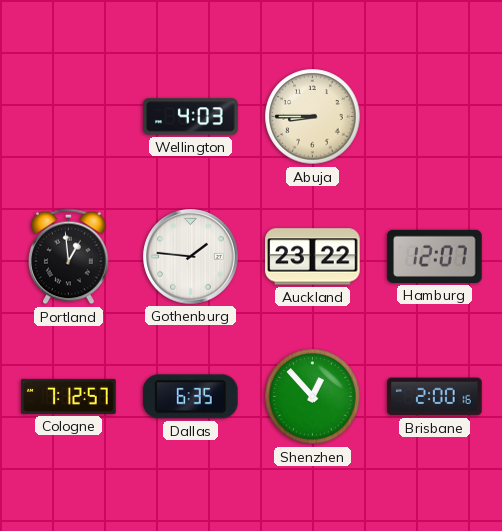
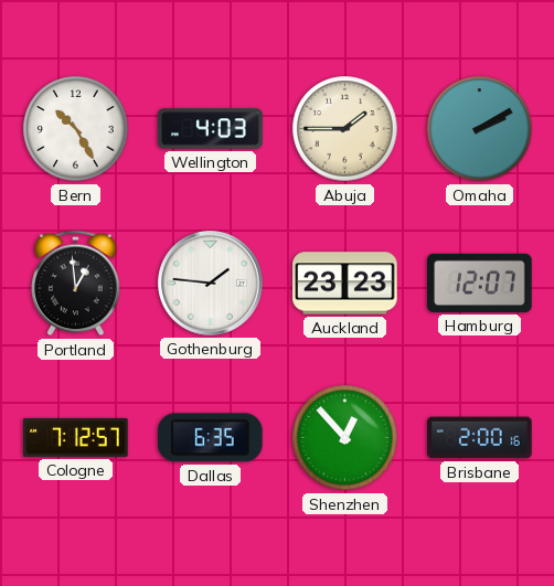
Bern: none -> 10:25
Abuja: 8:45 -> 1:45
Omaha: none -> 2:10
Auckland: 23:22 -> 23:23
